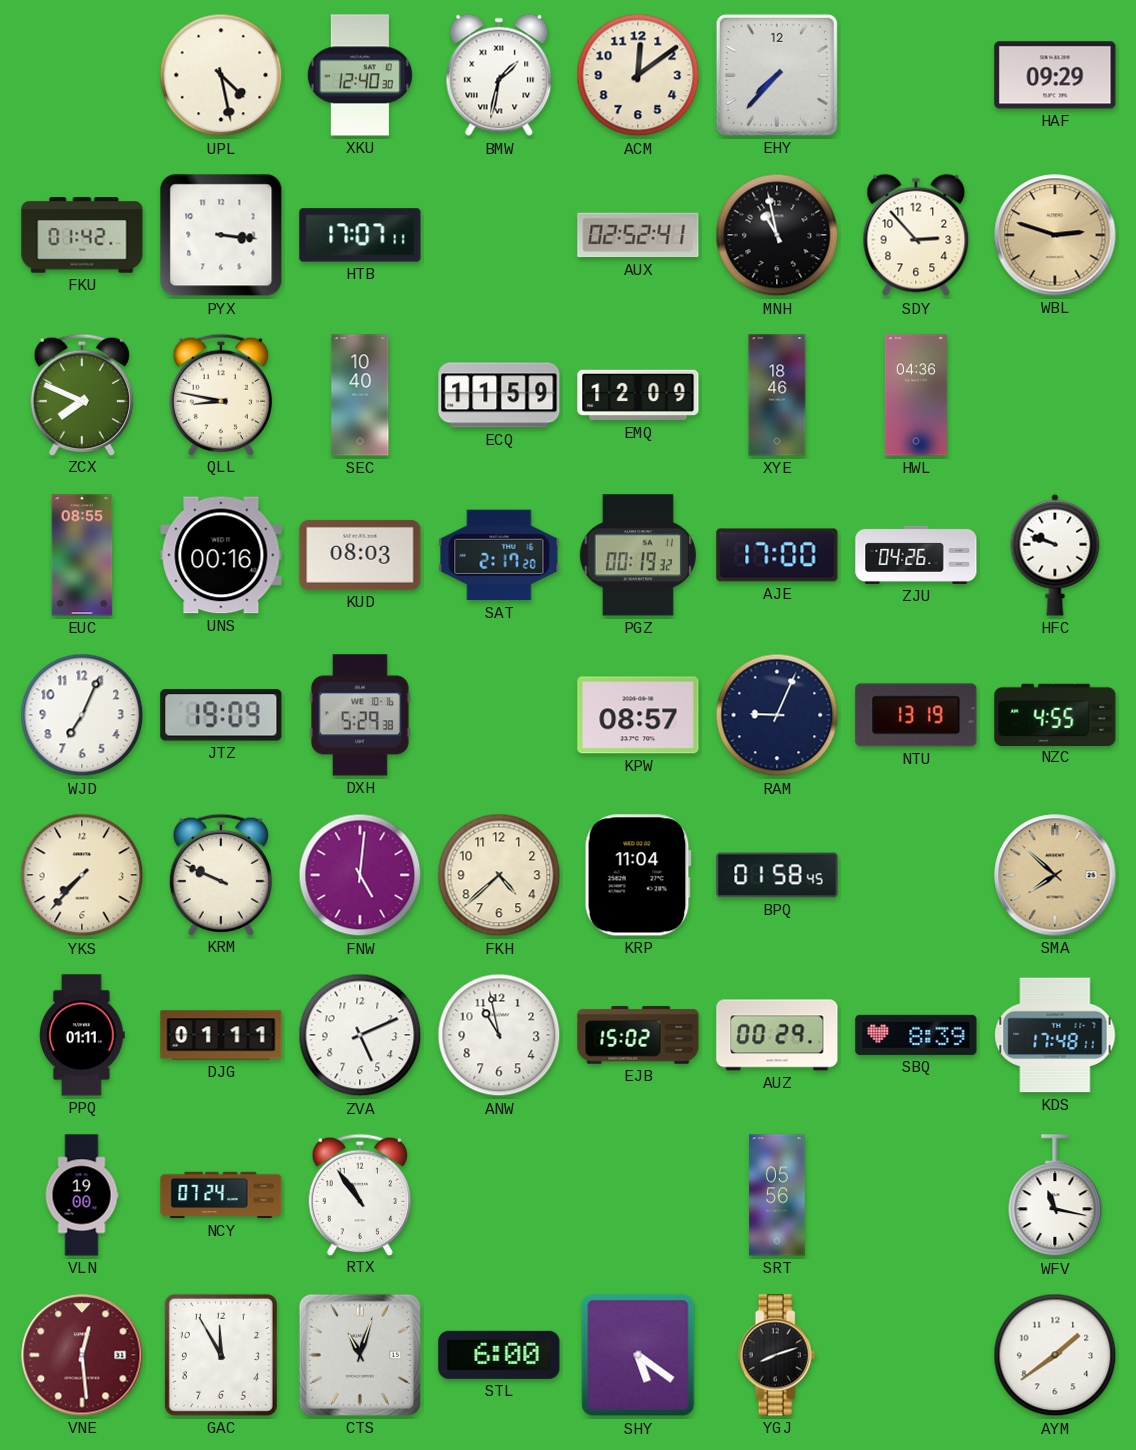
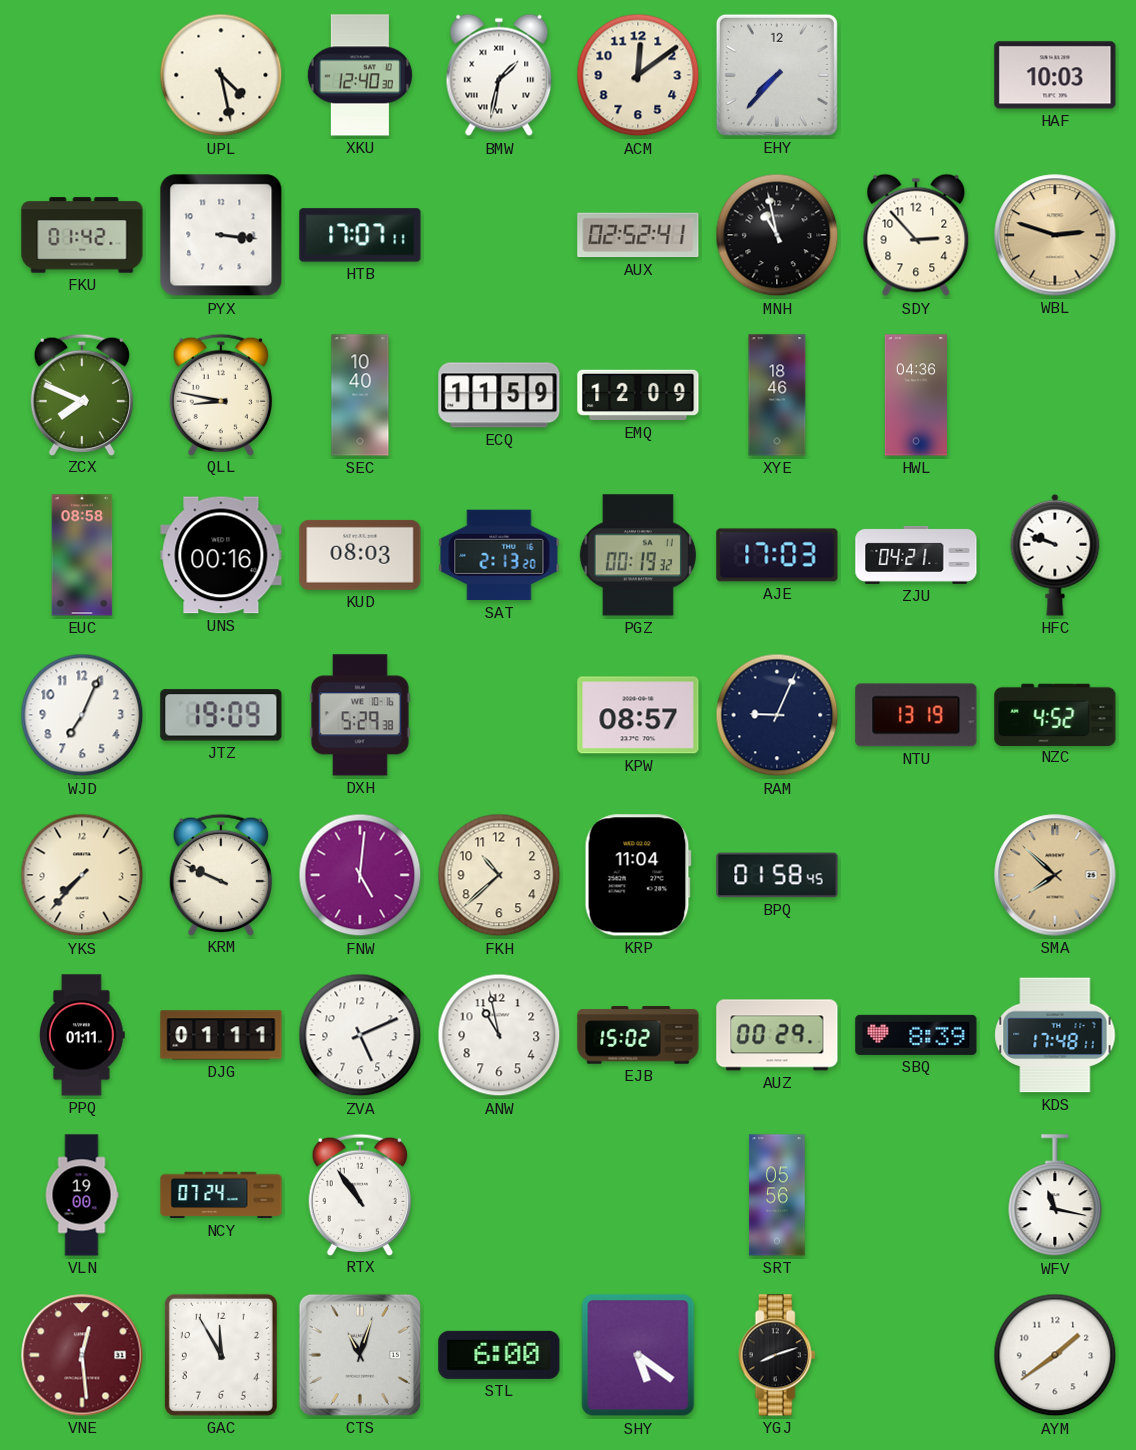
HAF: 09:29 -> 10:03
EUC: 08:55 -> 08:58
SAT: 2:17 -> 2:13
AJE: 17:00 -> 17:03
ZJU: 04:26 -> 04:21
NZC: 4:55 -> 4:52
FKH: 4:38 -> 10:38
